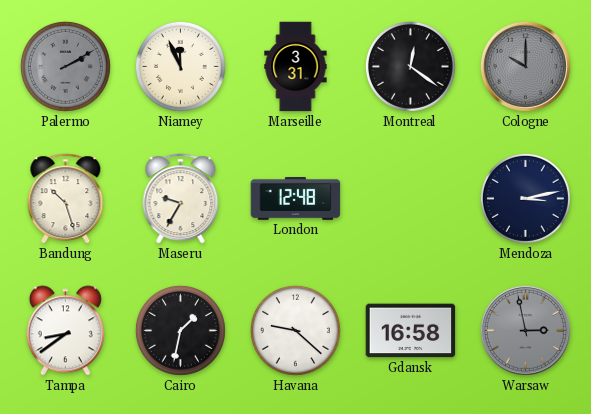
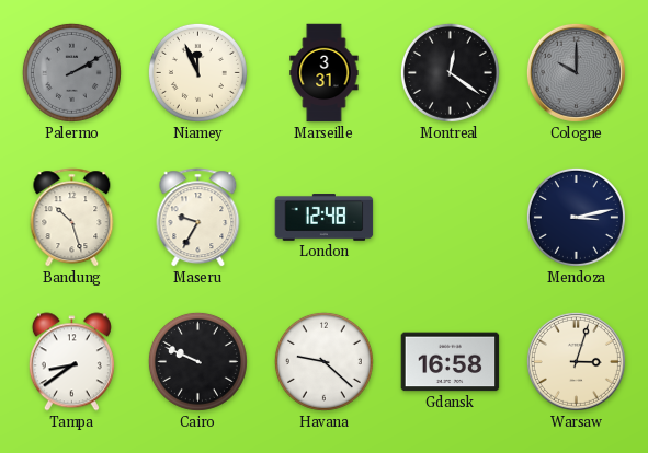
Cairo: 1:32 -> 9:49
Warsaw: 2:58 -> 3:03
Warsaw dial: grey -> cream
